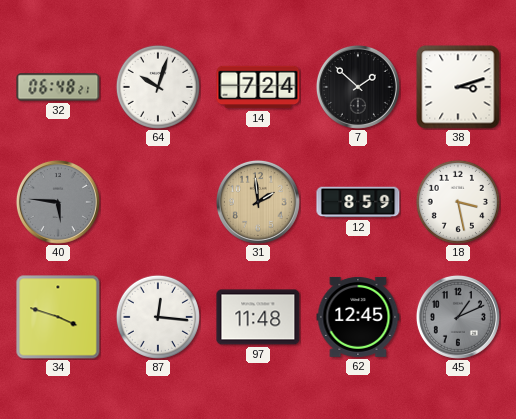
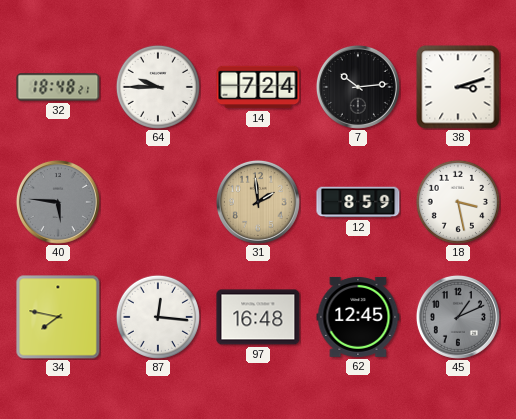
32: 06:48 -> 18:48
64: 10:03 -> 9:45
7: 1:52 -> 10:14
34: 3:48 -> 7:47
97: 11:48 -> 16:48
